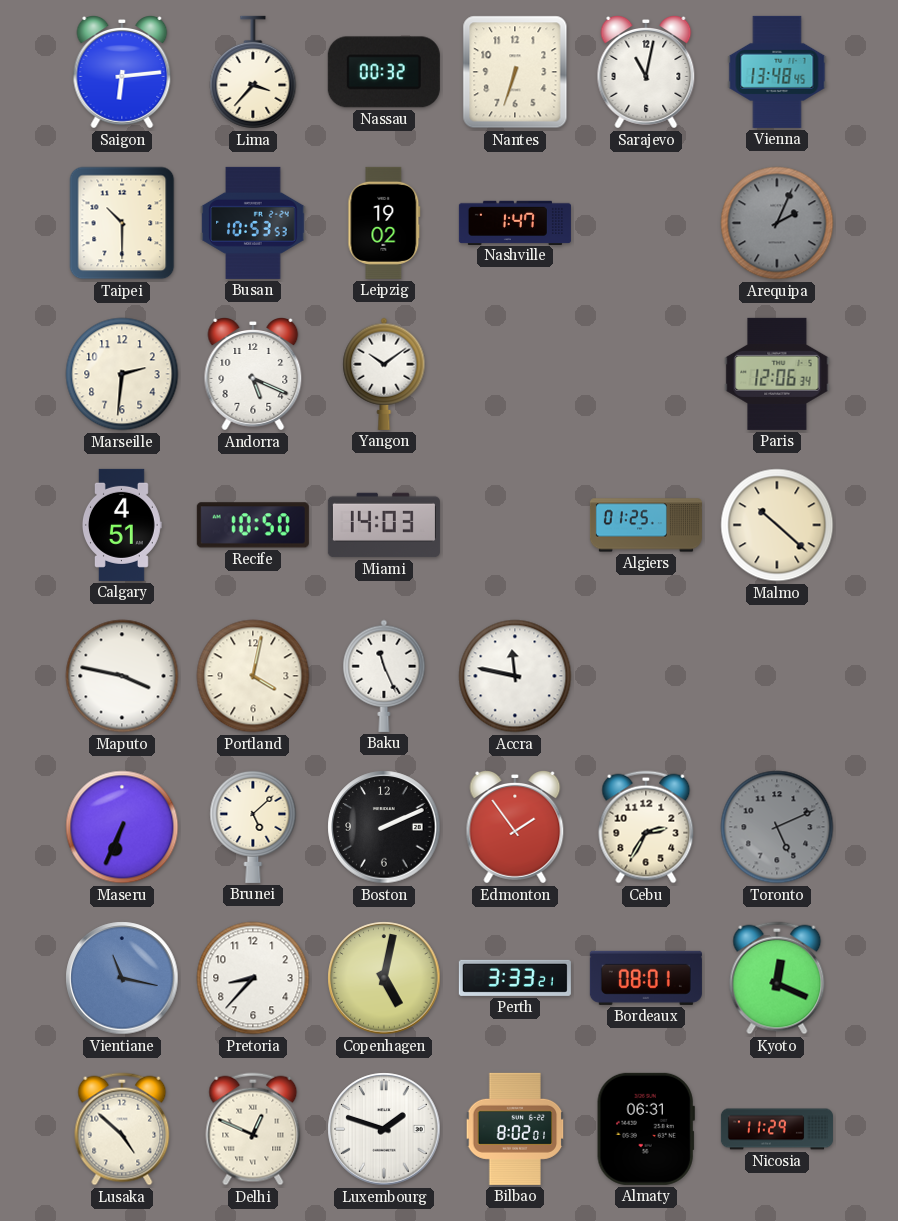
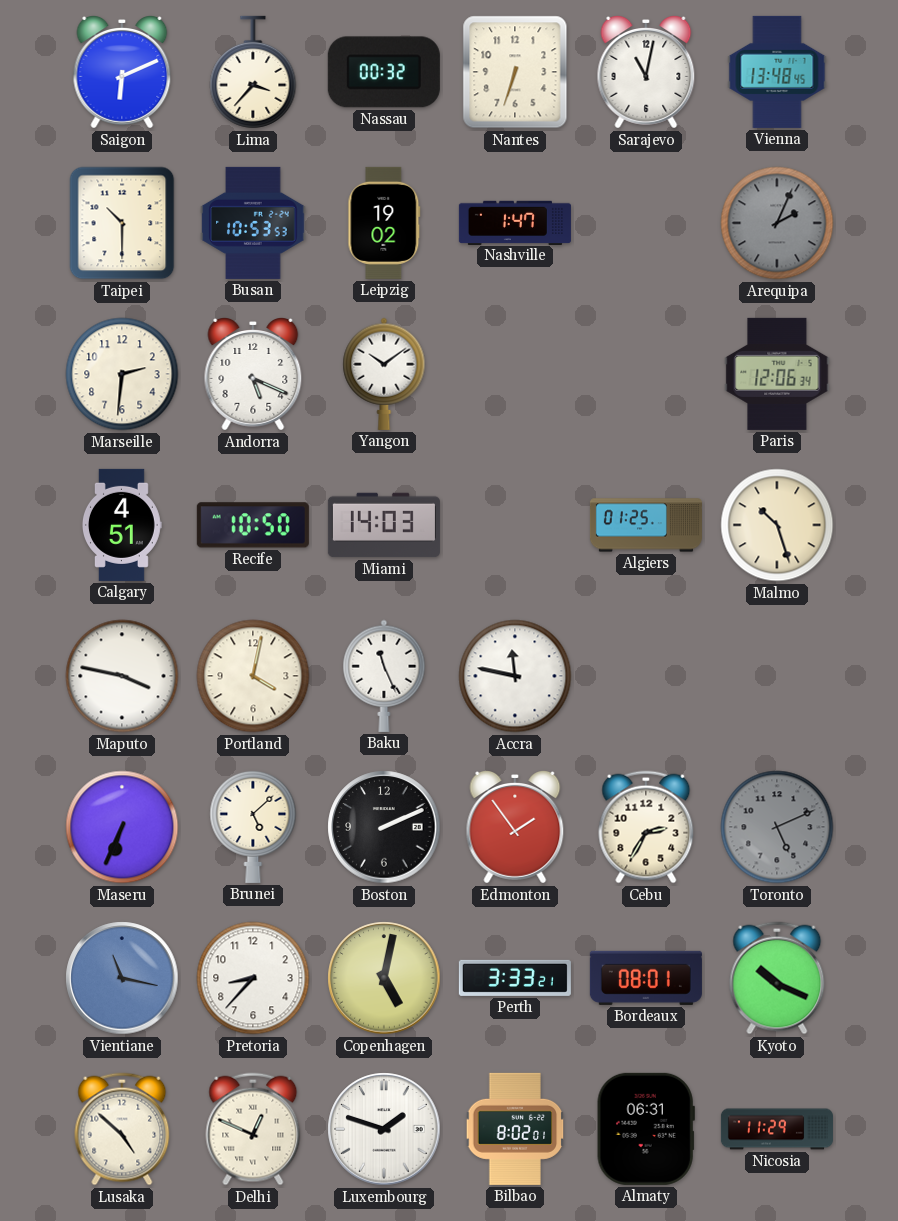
Saigon: 6:14 -> 6:11
Malmo: 10:22 -> 10:27
Kyoto: 12:19 -> 10:19
